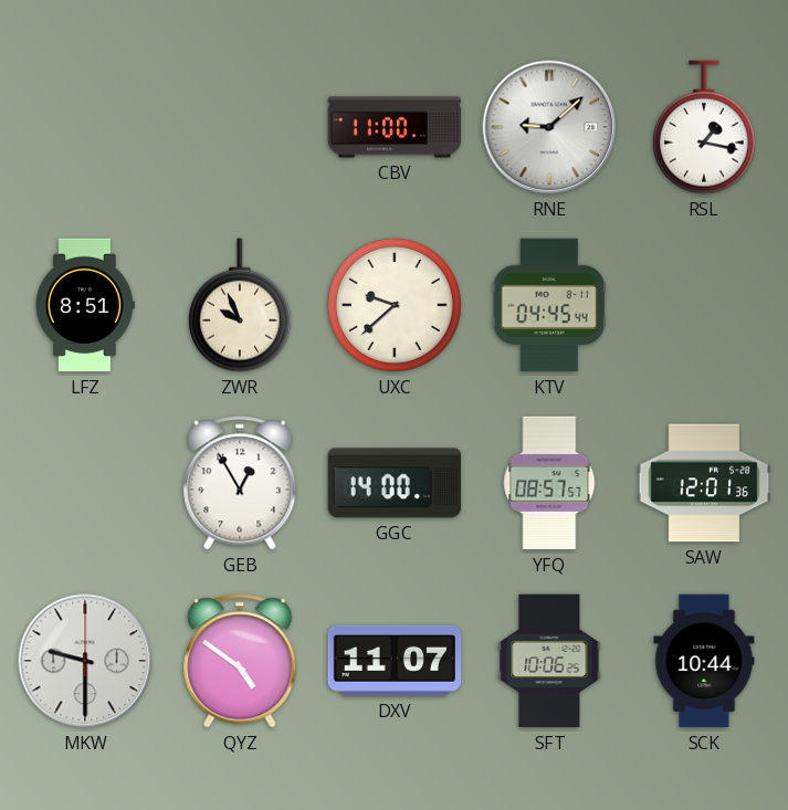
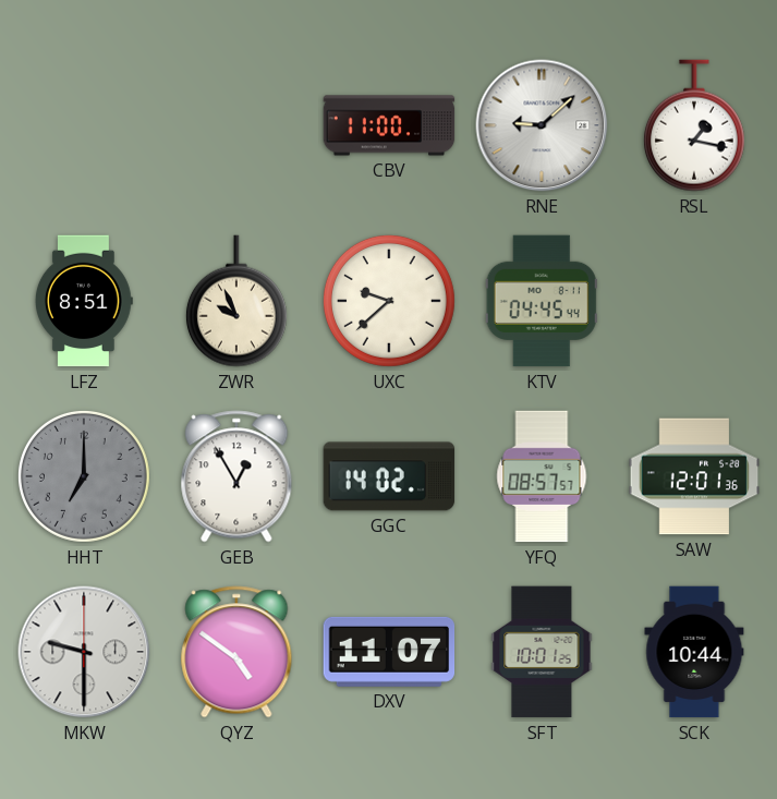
HHT: none -> 7:00
GGC: 14:00 -> 14:02
SFT: 10:06 -> 10:01
